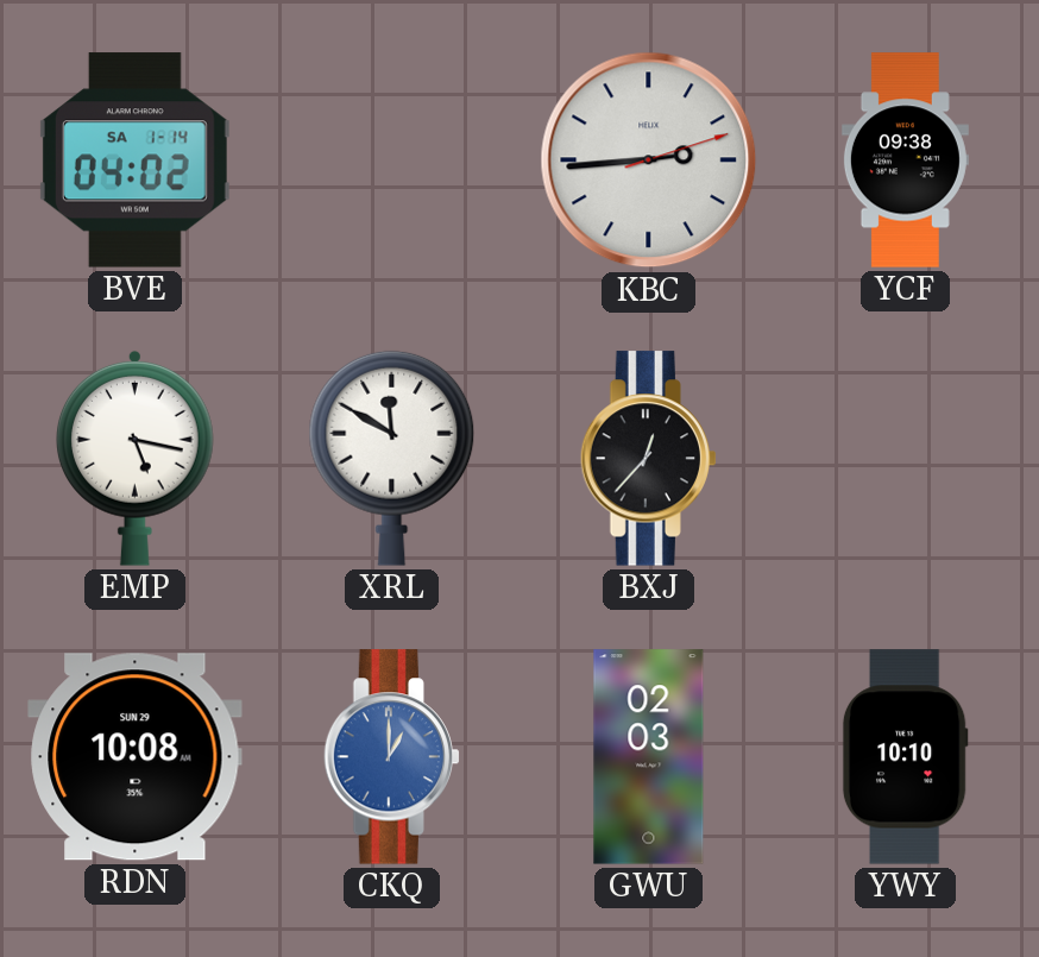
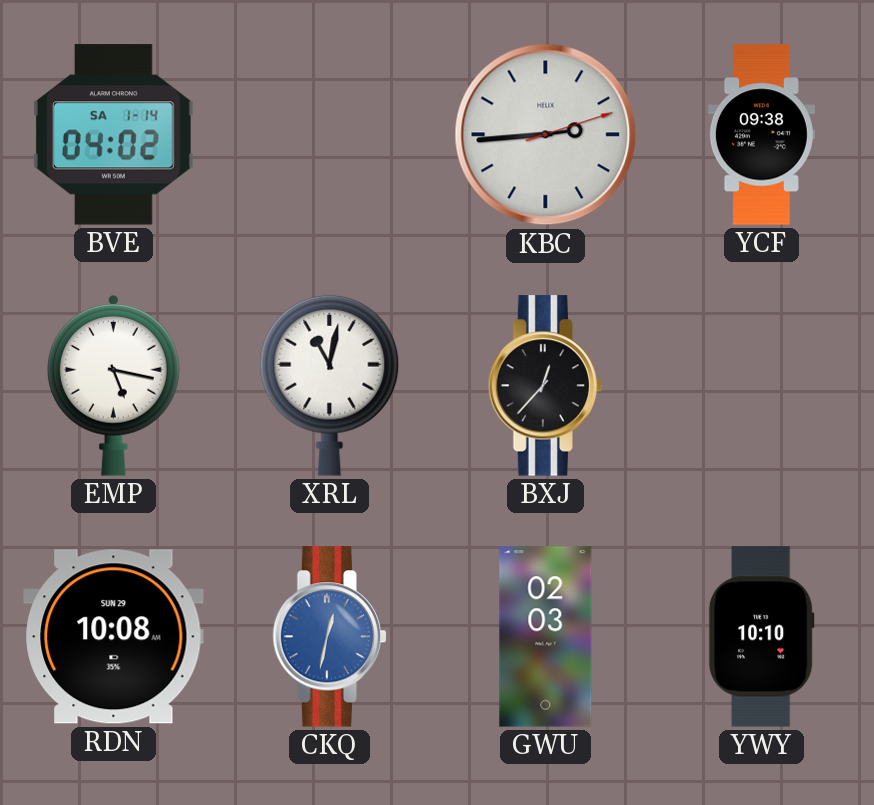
XRL: 11:50 -> 11:02
CKQ: 1:00 -> 12:32
